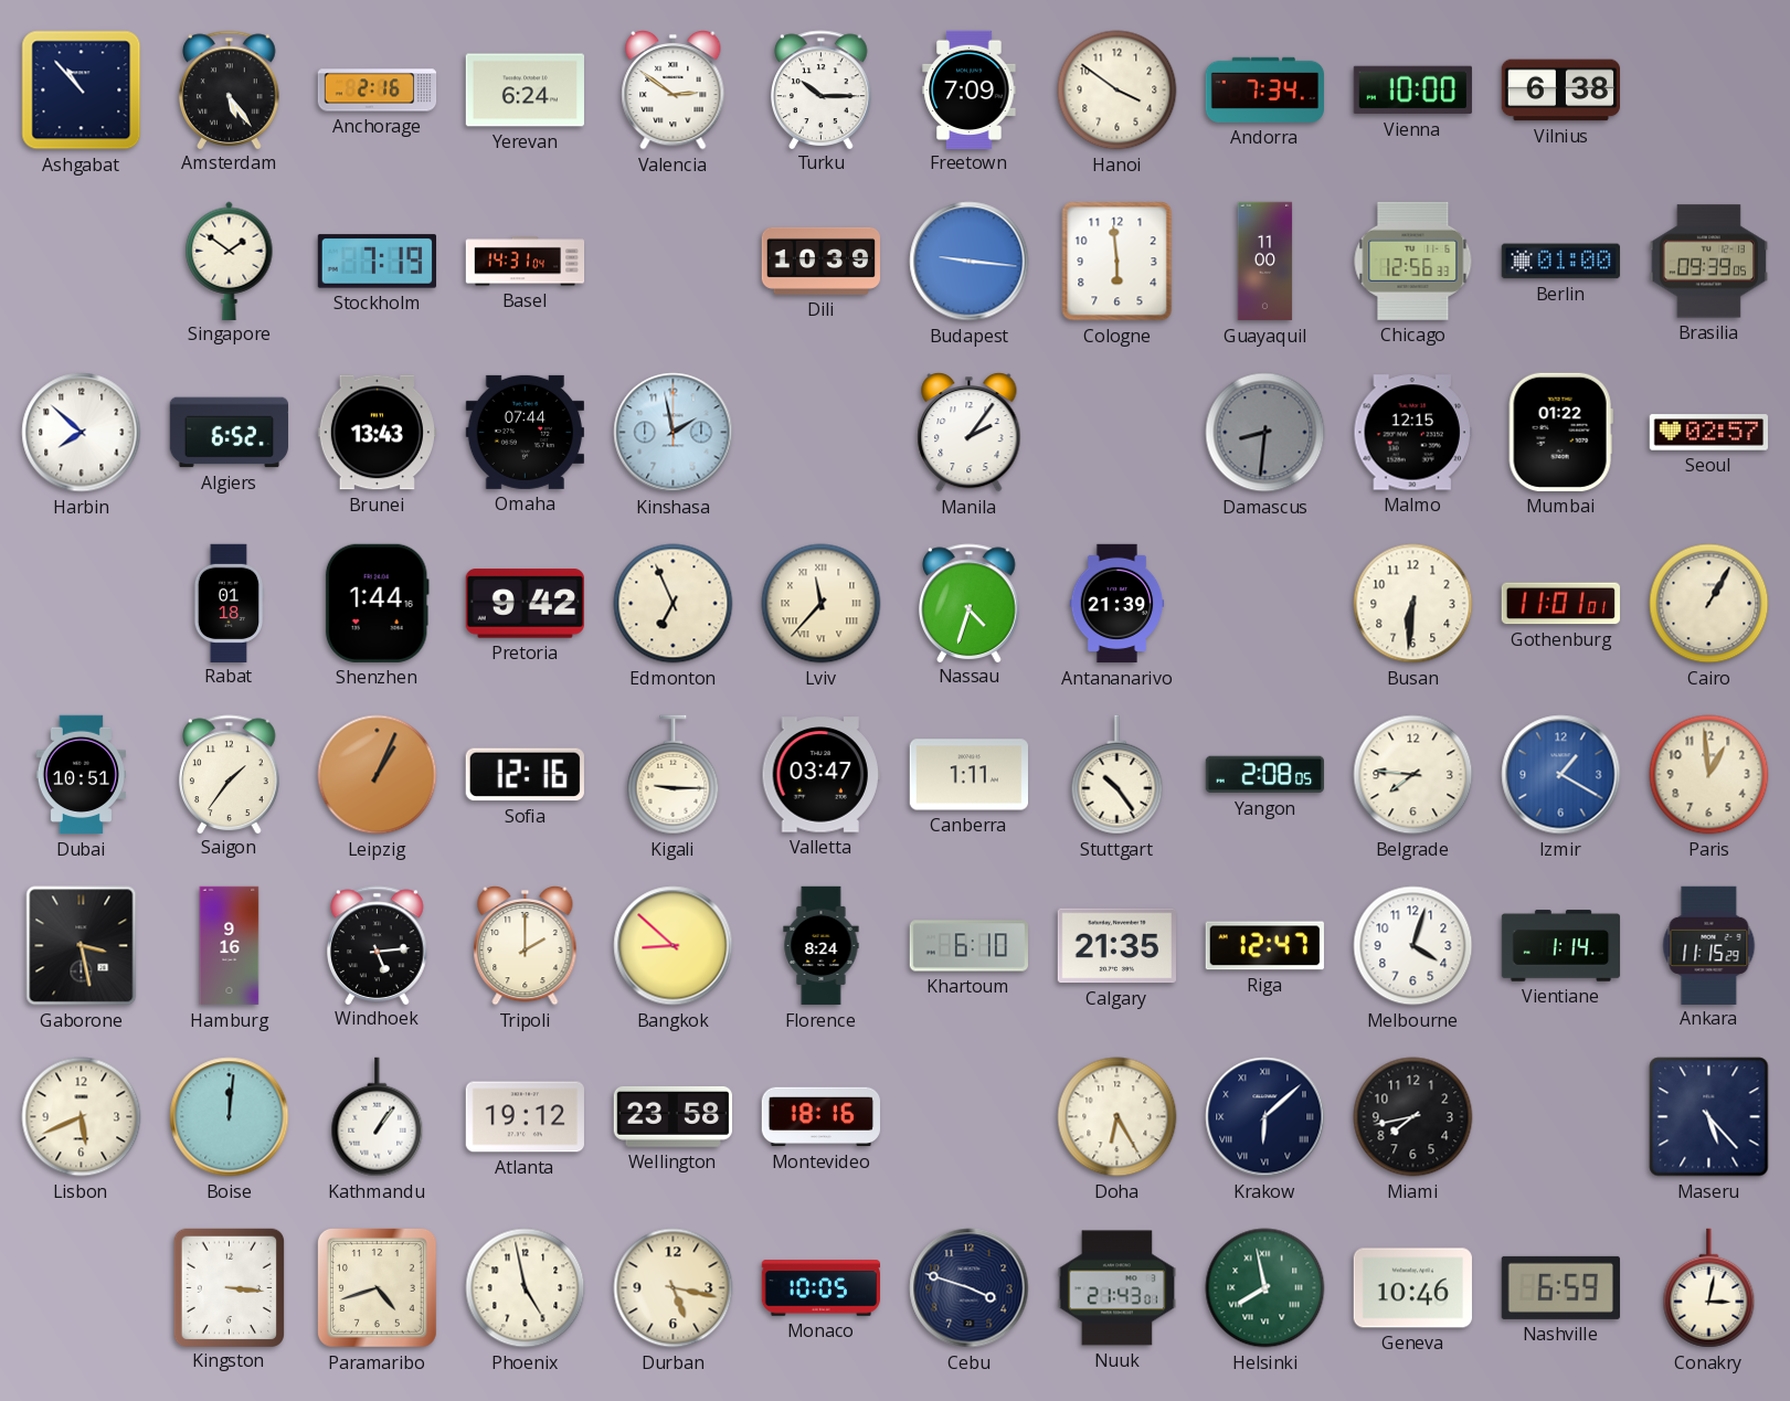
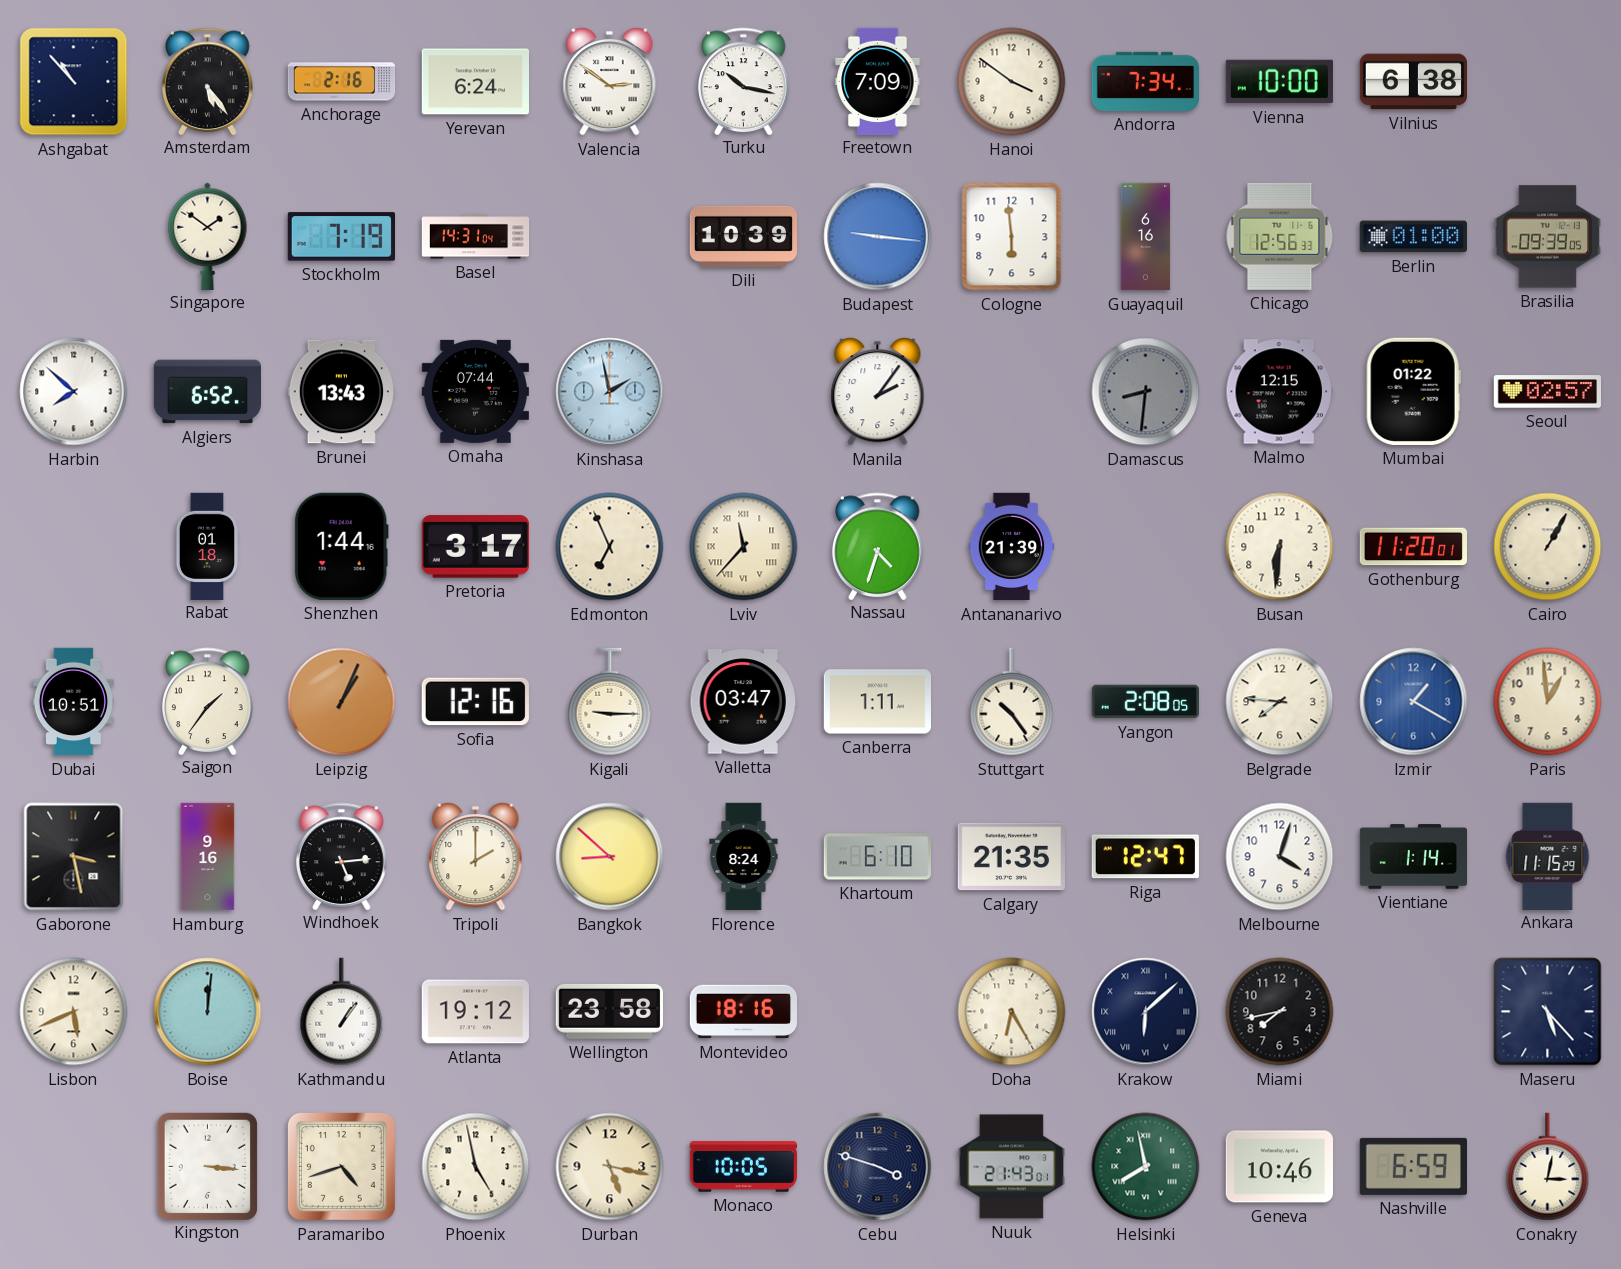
Turku: 10:15 -> 10:17
Guayaquil: 11:00 -> 6:16
Pretoria: 9:42 -> 3:17
Gothenburg: 11:01 -> 11:20
